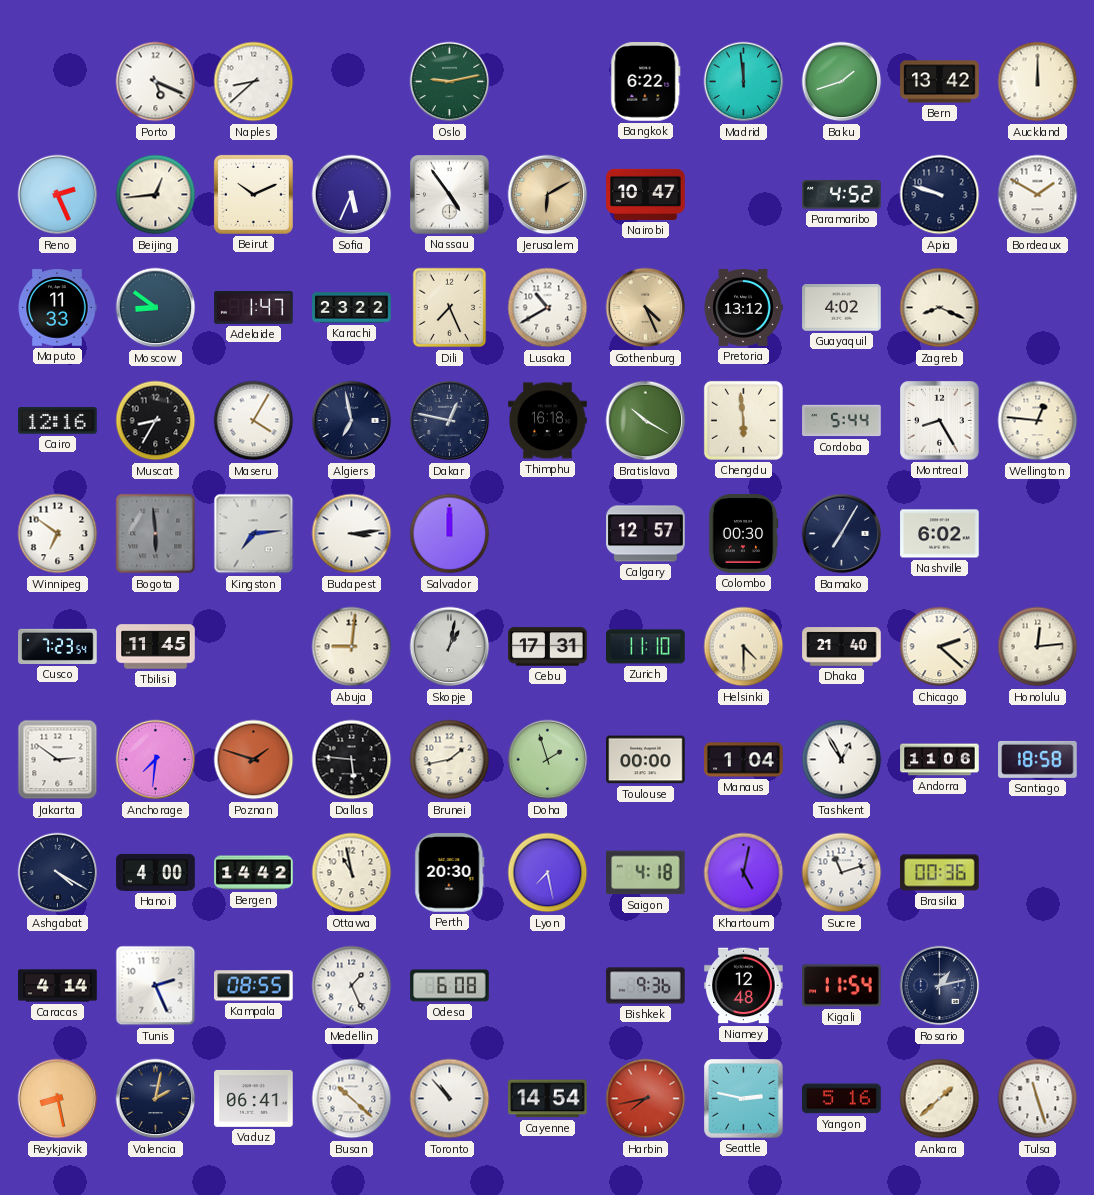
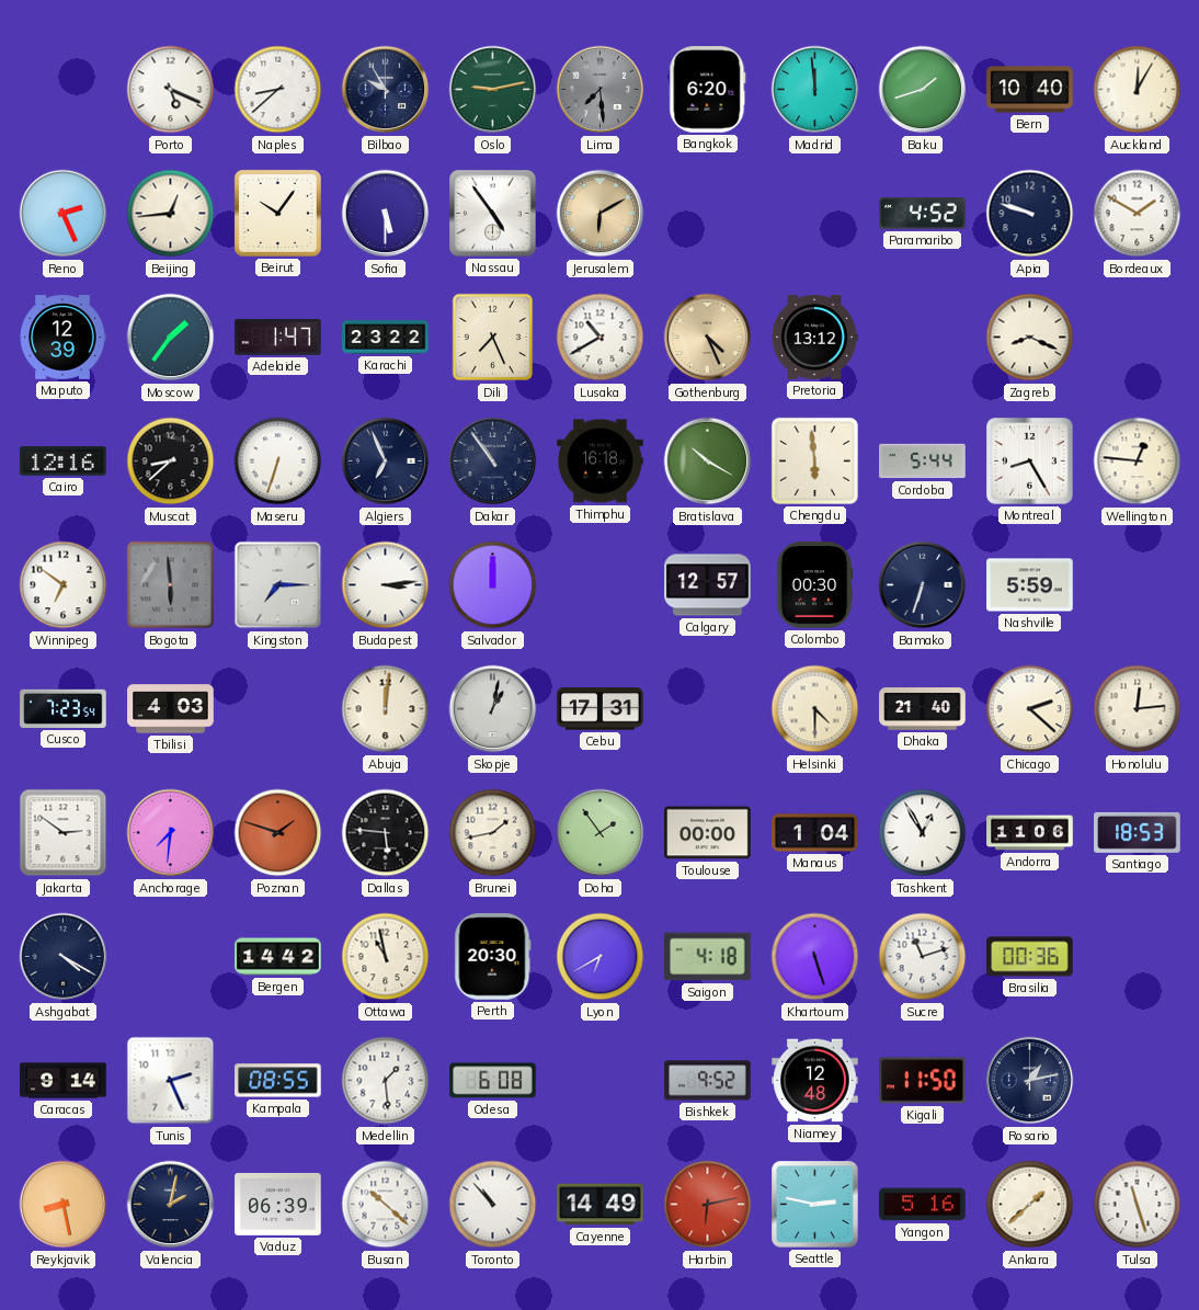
Bilbao: none -> 9:55
Lima: none -> 7:29
Bangkok: 6:22 -> 6:20
Bern: 13:42 -> 10:40
Auckland: 12:00 -> 12:05
Beirut: 10:11 -> 10:06
Sofia: 5:34 -> 5:30
Nairobi: 10:47 -> none
Maputo: 11:33 -> 12:39
Moscow: 8:51 -> 1:36
Guayaquil: 4:02 -> none
Muscat: 8:35 -> 8:38
Maseru: 4:05 -> 6:33
Algiers: 6:58 -> 6:56
Dakar: 12:47 -> 10:54
Kingston: 7:14 -> 7:15
Bamako: 7:05 -> 6:33
Nashville: 6:02 -> 5:59
Tbilisi: 11:45 -> 4:03
Abuja: 9:01 -> 12:01
Zurich: 11:10 -> none
Doha: 1:57 -> 1:54
Santiago: 18:58 -> 18:53
Hanoi: 4:00 -> none
Lyon: 7:28 -> 6:40
Khartoum: 5:02 -> 5:27
Caracas: 4:14 -> 9:14
Medellin: 1:26 -> 1:29
Bishkek: 9:36 -> 9:52
Kigali: 11:54 -> 11:50
Vaduz: 06:41 -> 06:39
Cayenne: 14:54 -> 14:49
Harbin: 7:43 -> 6:13
